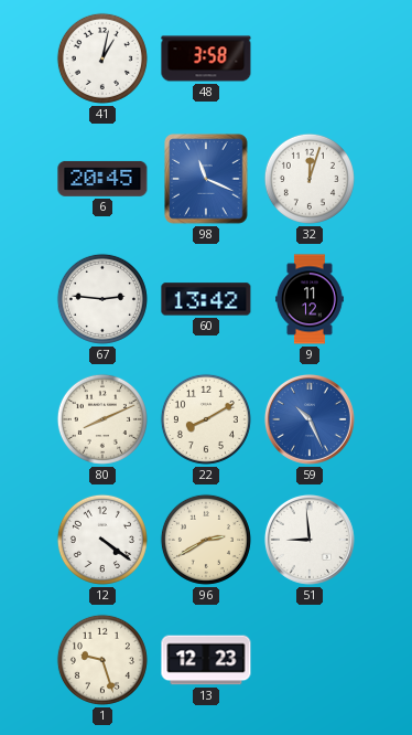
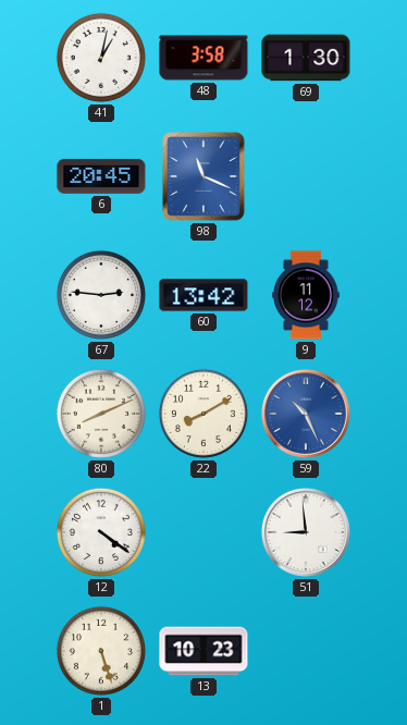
69: none -> 1:30
32: 12:03 -> none
96: 2:40 -> none
1: 9:27 -> 5:27
13: 12:23 -> 10:23
